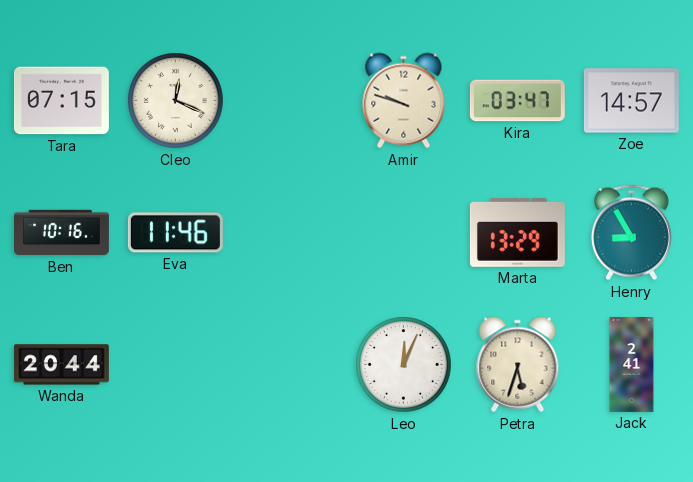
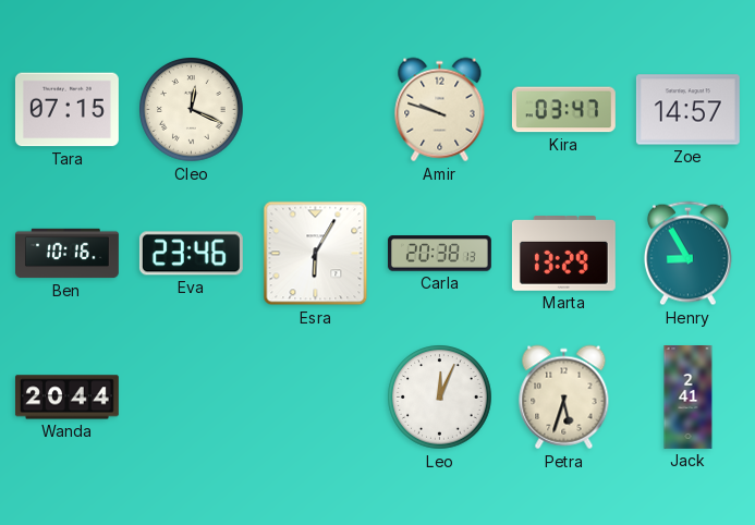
Eva: 11:46 -> 23:46
Esra: none -> 6:05
Carla: none -> 20:38
